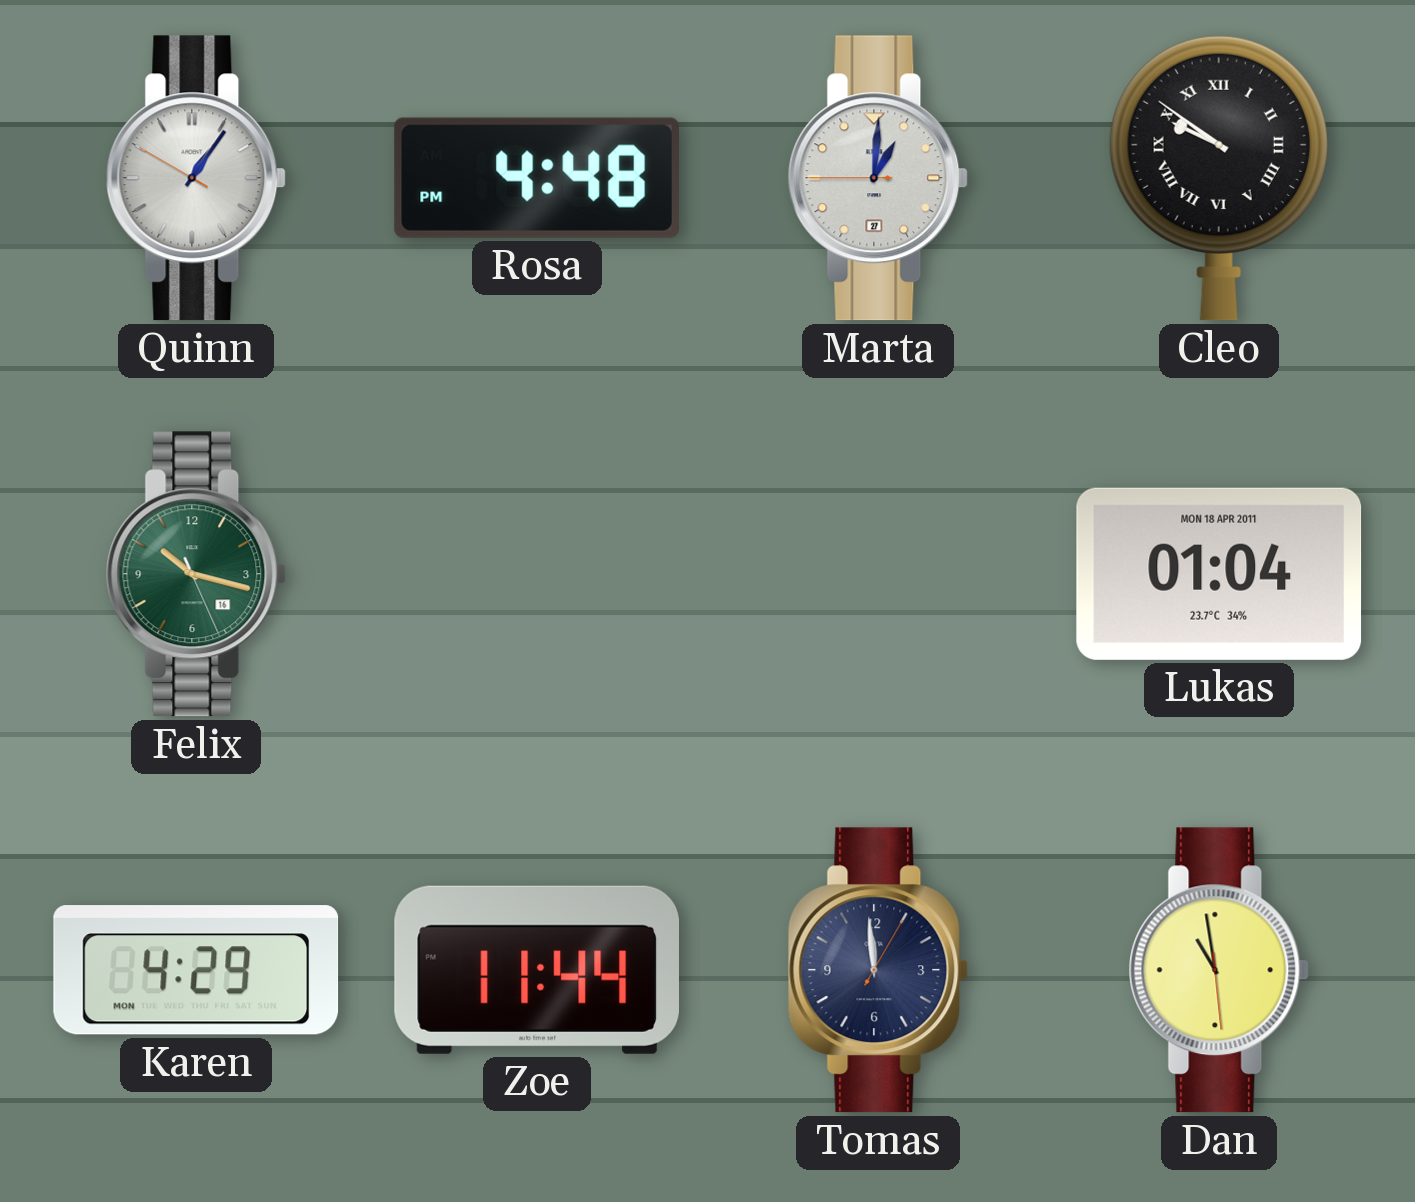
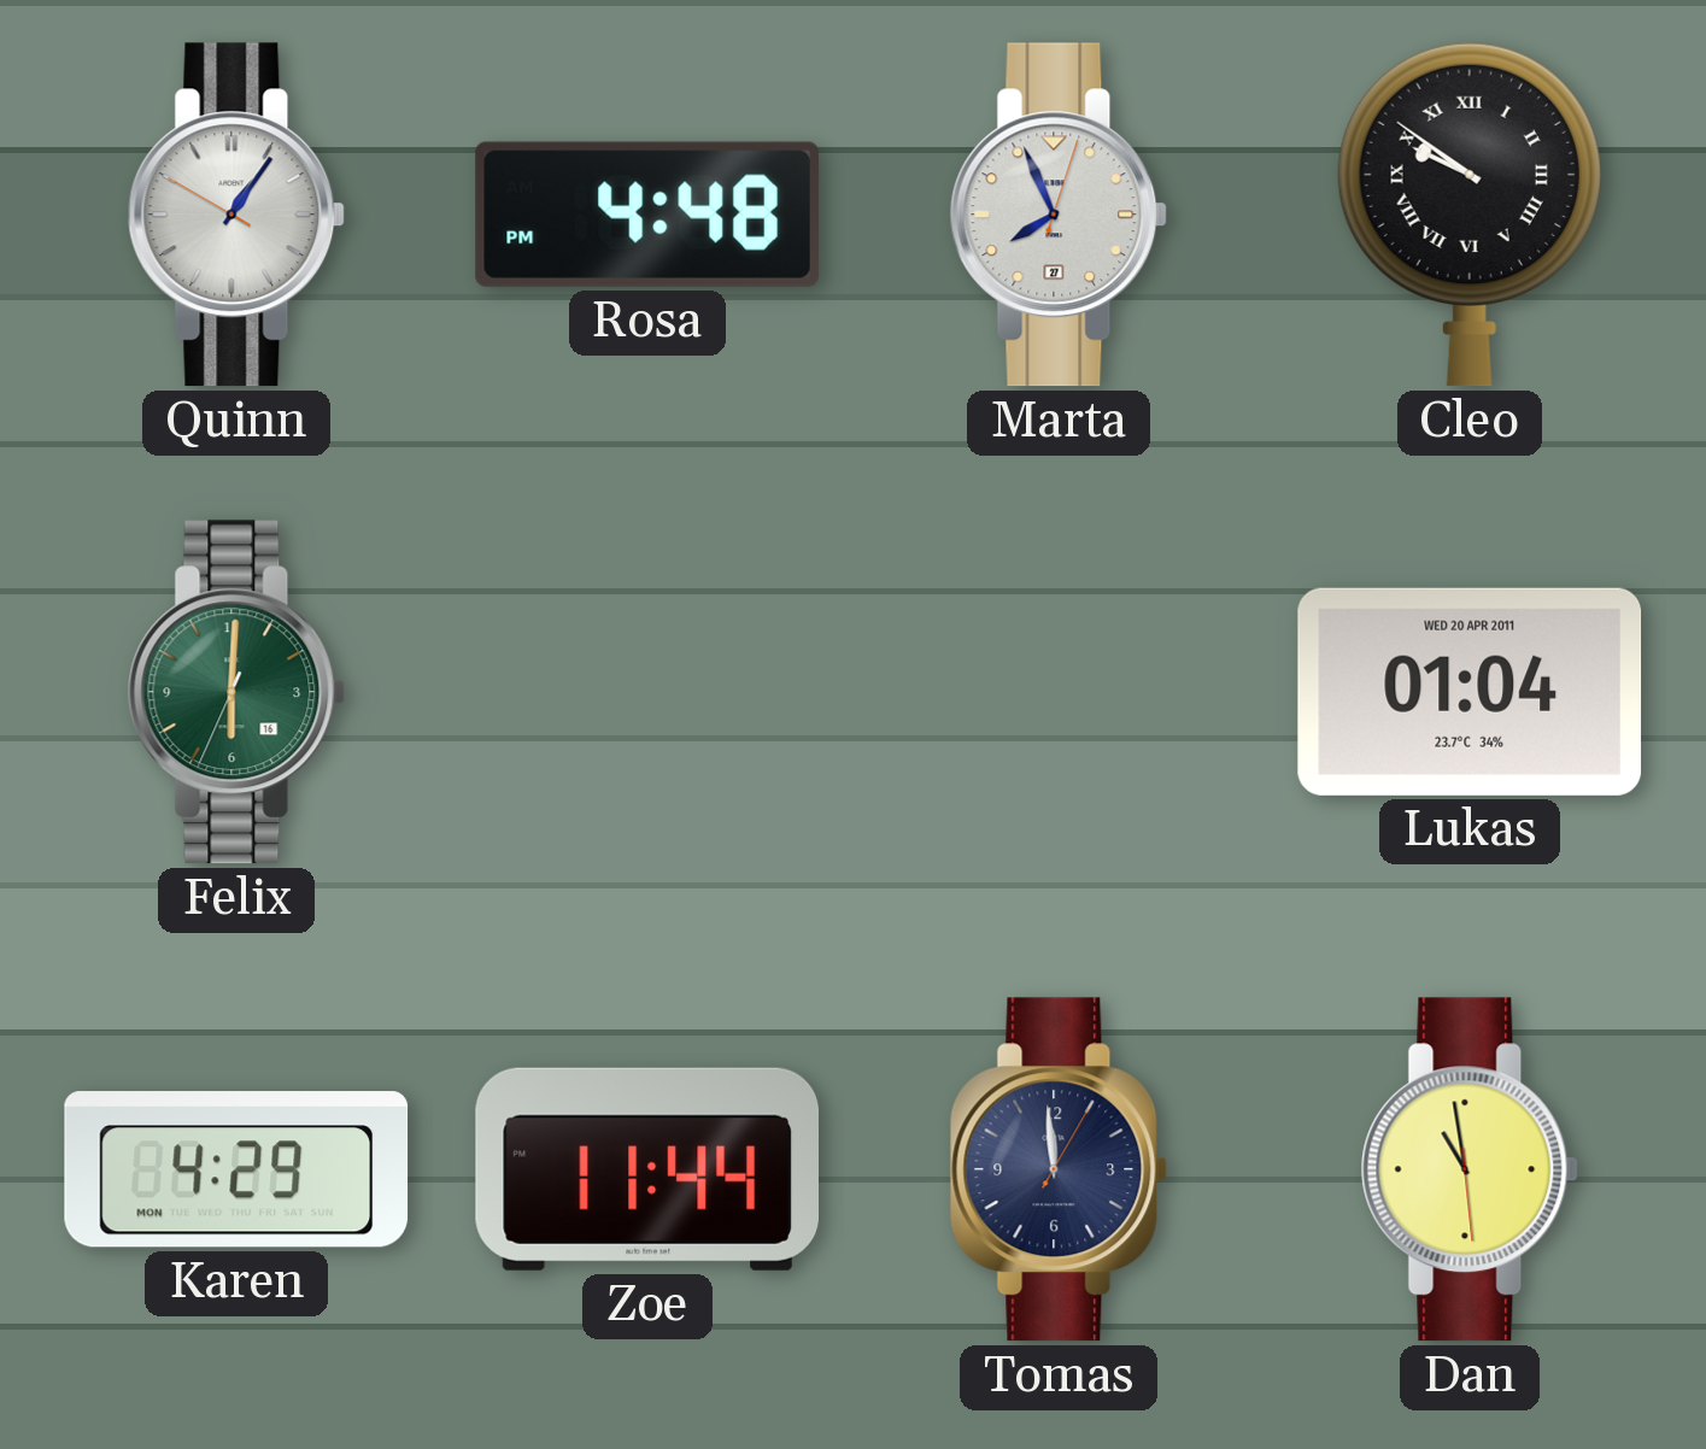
Marta: 1:00 -> 7:56
Felix: 10:17 -> 6:00
Lukas date: MON 18 APR 2011 -> WED 20 APR 2011
